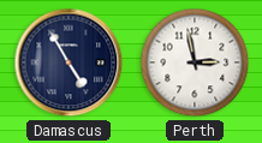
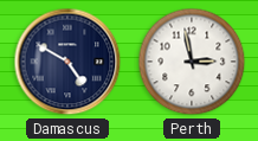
Damascus: 4:55 -> 4:50
